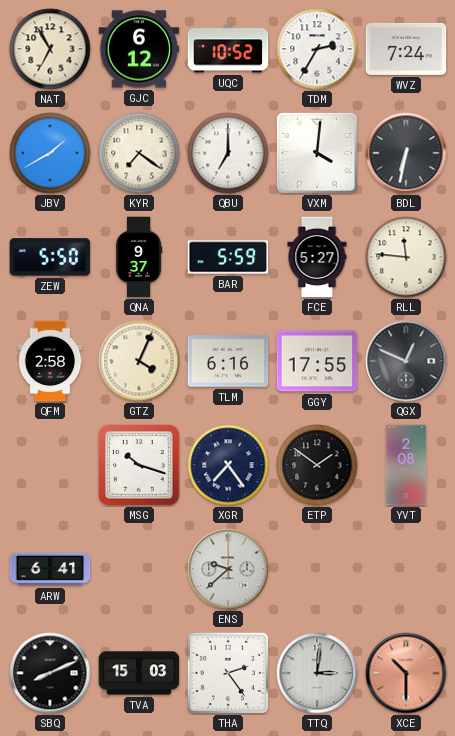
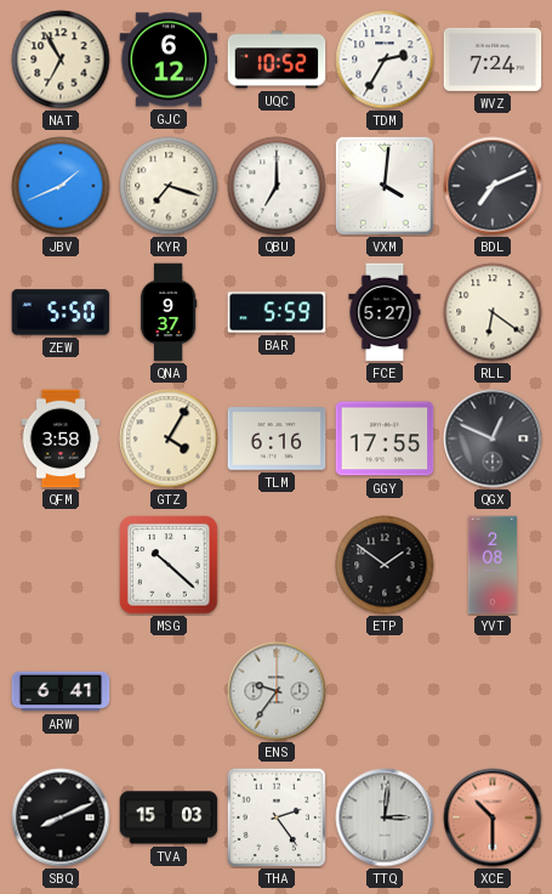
JBV: 1:40 -> 1:41
KYR: 7:21 -> 7:18
BDL: 6:32 -> 7:11
RLL: 11:46 -> 6:21
QFM: 2:58 -> 3:58
GTZ: 4:04 -> 4:05
MSG: 10:18 -> 10:22
XGR: 7:24 -> none
ENS: 9:38 -> 9:36
